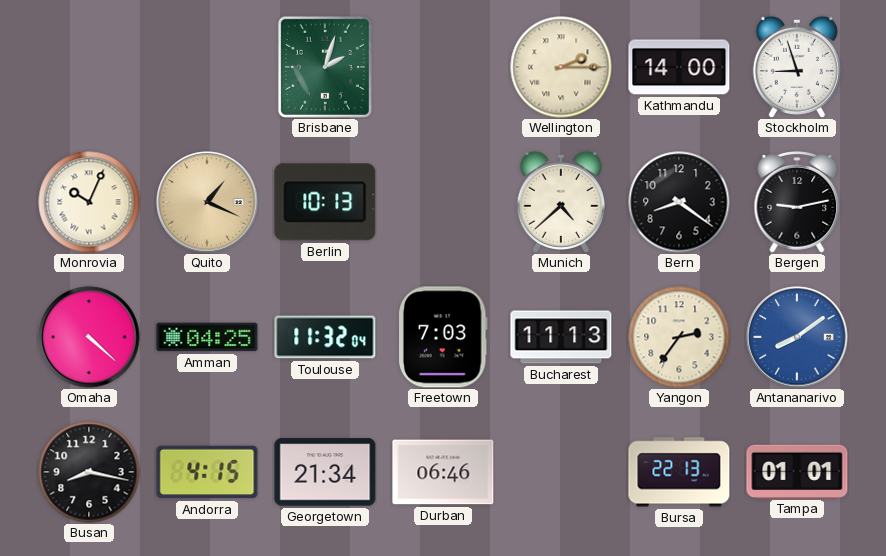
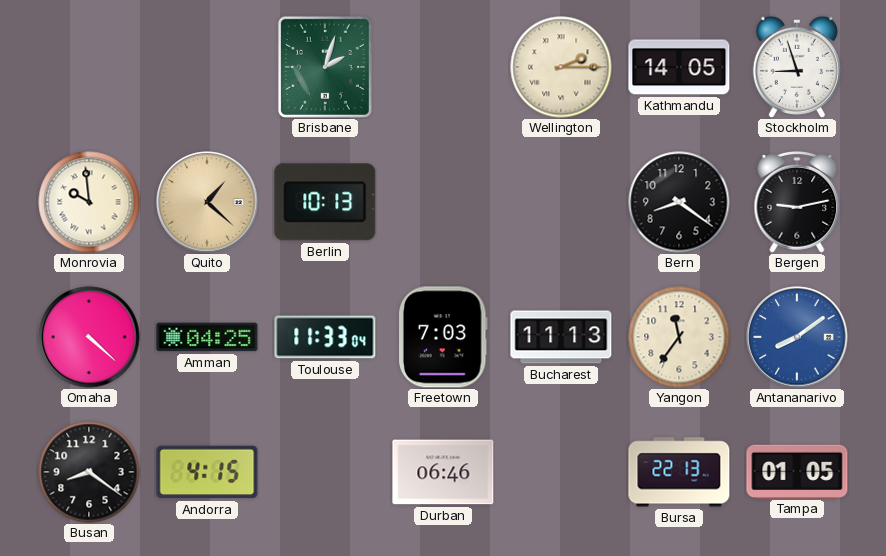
Kathmandu: 14:00 -> 14:05
Monrovia: 10:04 -> 9:59
Quito: 1:19 -> 1:22
Munich: 4:38 -> none
Toulouse: 11:32 -> 11:33
Yangon: 2:36 -> 11:36
Busan: 8:17 -> 8:21
Georgetown: 21:34 -> none
Tampa: 01:01 -> 01:05
